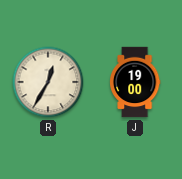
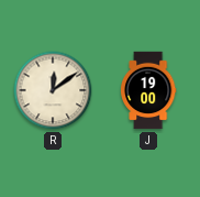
R: 12:35 -> 12:09
